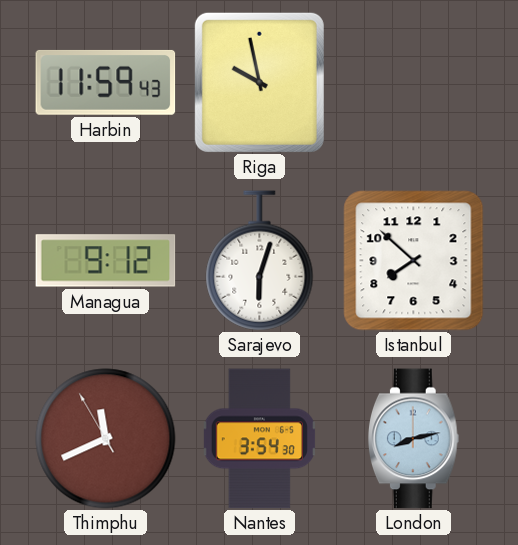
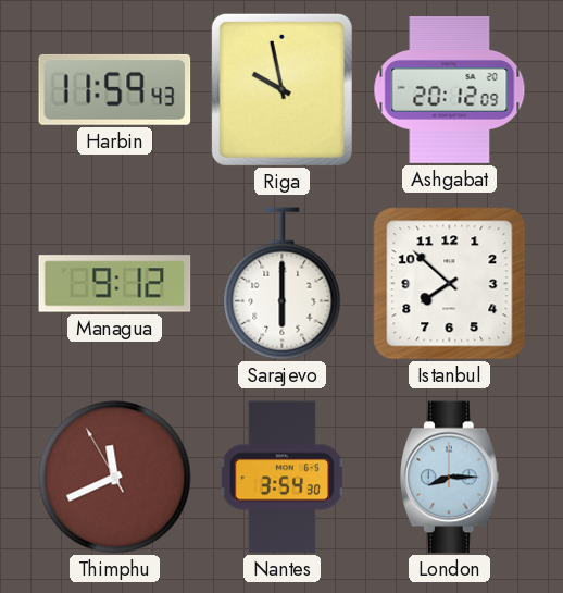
Ashgabat: none -> 20:12
Sarajevo: 6:03 -> 6:00
London: 8:13 -> 8:15
